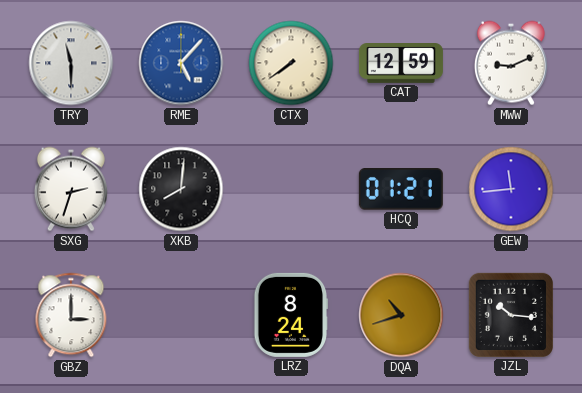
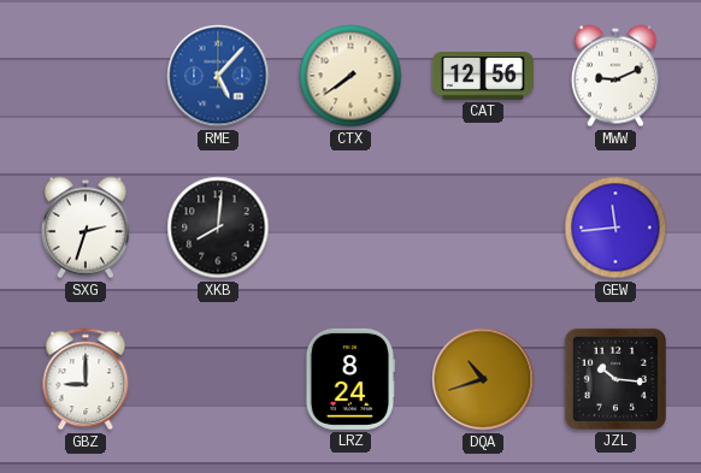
TRY: 11:30 -> none
CAT: 12:59 -> 12:56
HCQ: 01:21 -> none
GBZ: 3:00 -> 9:00
